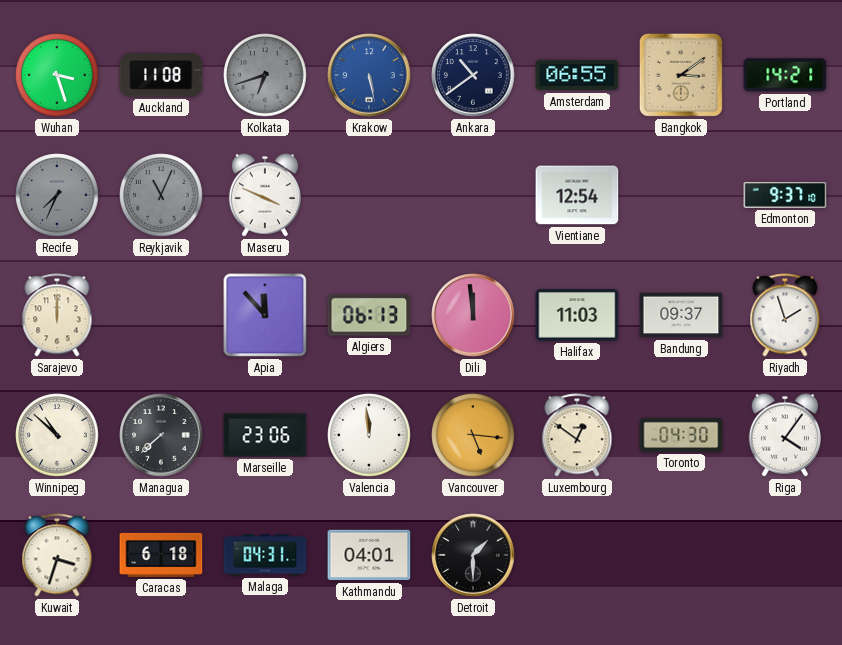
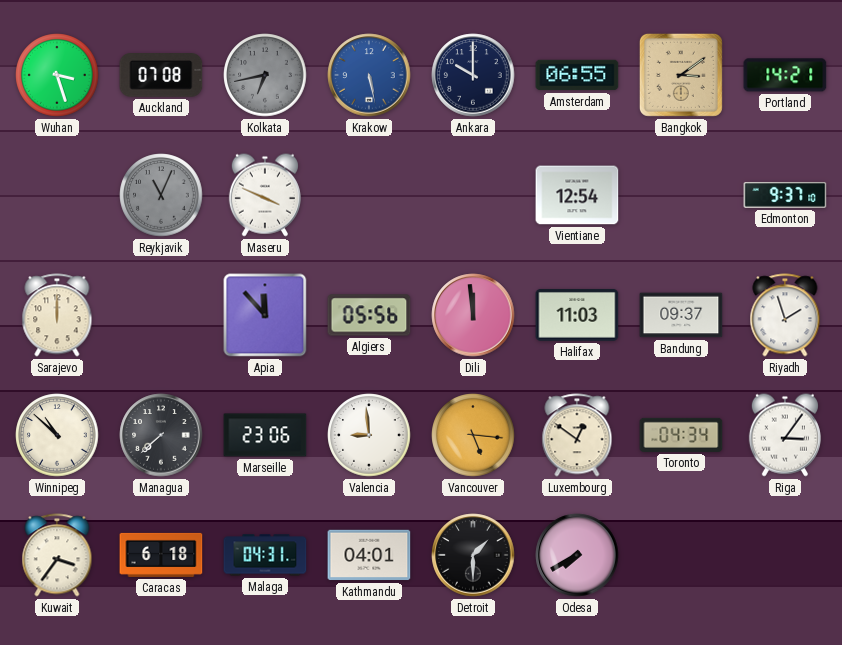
Auckland: 11:08 -> 07:08
Kolkata: 6:42 -> 6:43
Ankara: 10:39 -> 10:00
Recife: 7:34 -> none
Algiers: 06:13 -> 05:56
Valencia: 11:59 -> 8:59
Toronto: 04:30 -> 04:34
Riga: 4:06 -> 3:06
Kuwait: 3:33 -> 3:36
Odesa: none -> 7:40
